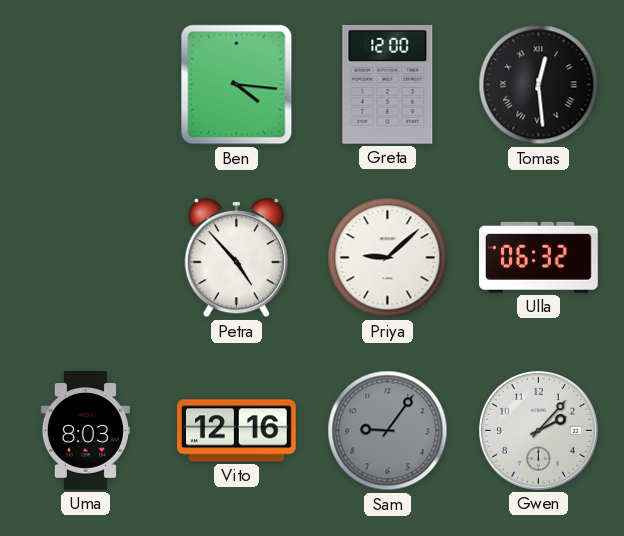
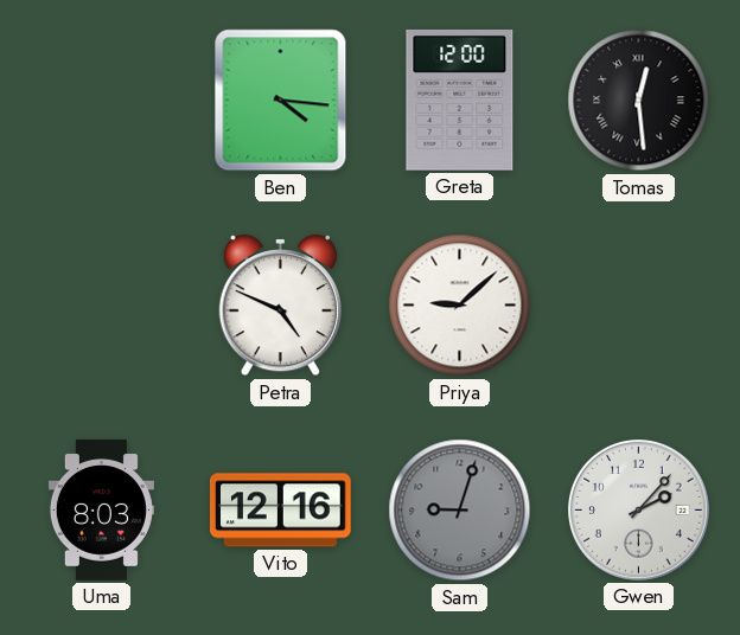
Petra: 4:53 -> 4:49
Ulla: 06:32 -> none
Sam: 9:06 -> 9:03
